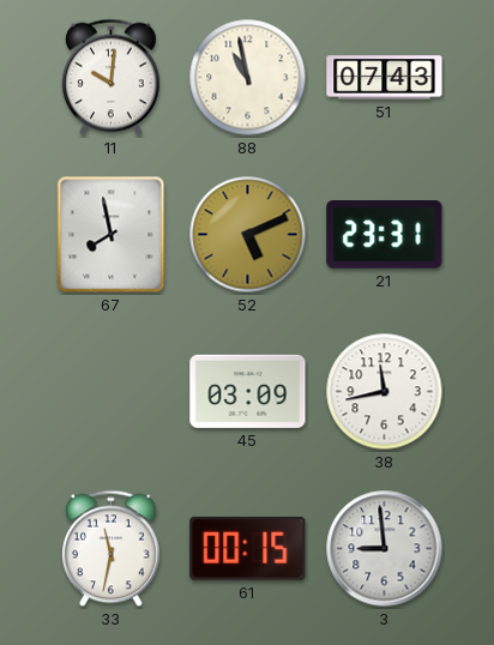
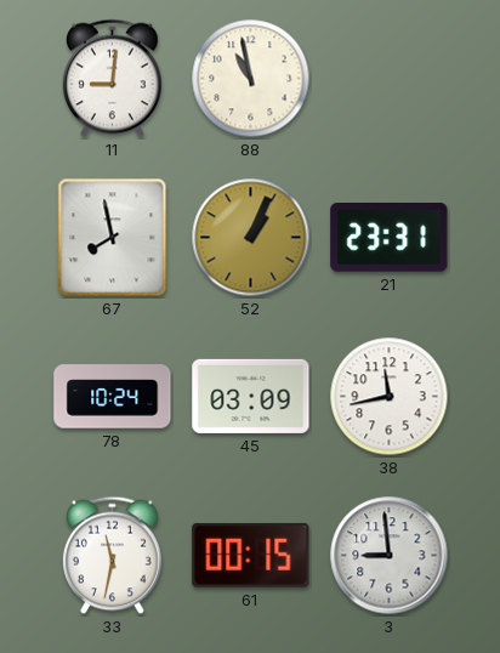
11: 10:01 -> 9:01
51: 07:43 -> none
52: 5:11 -> 1:04
78: none -> 10:24
